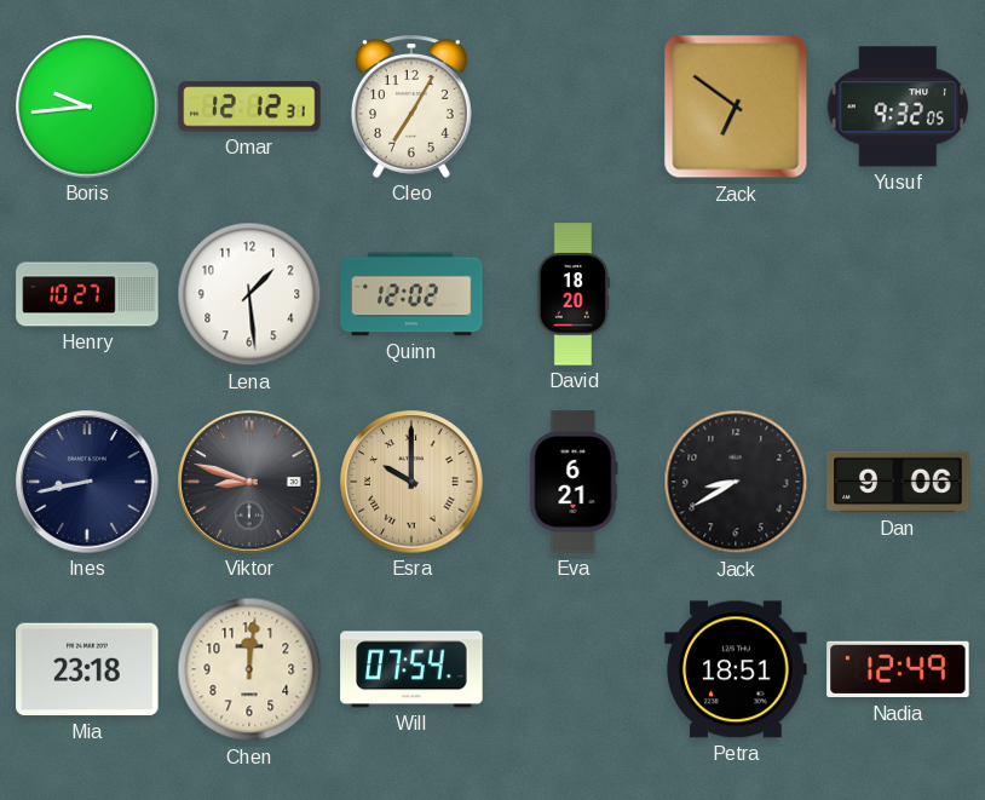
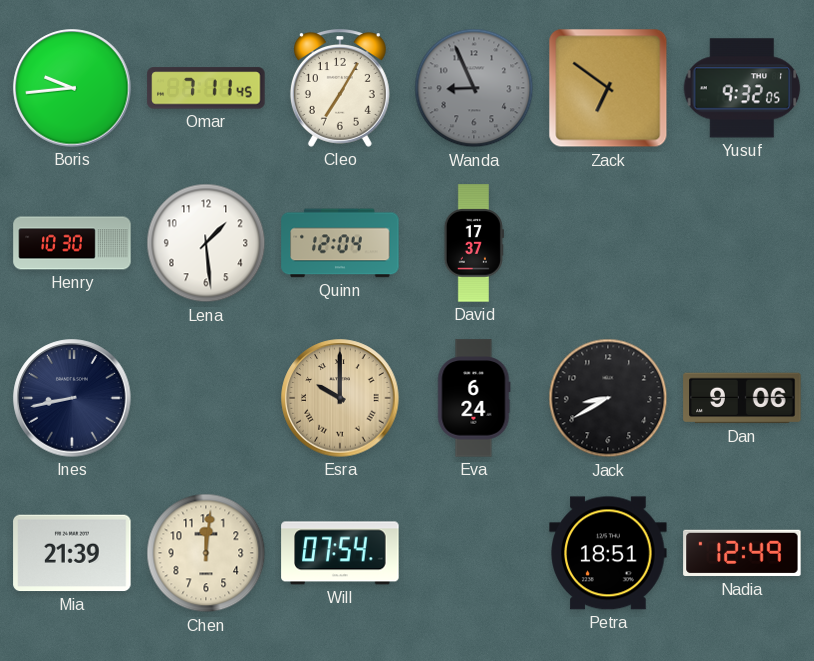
Omar: 12:12 -> 7:11
Wanda: none -> 8:56
Henry: 10:27 -> 10:30
Quinn: 12:02 -> 12:04
David: 18:20 -> 17:37
Viktor: 8:48 -> none
Eva: 6:21 -> 6:24
Mia: 23:18 -> 21:39
